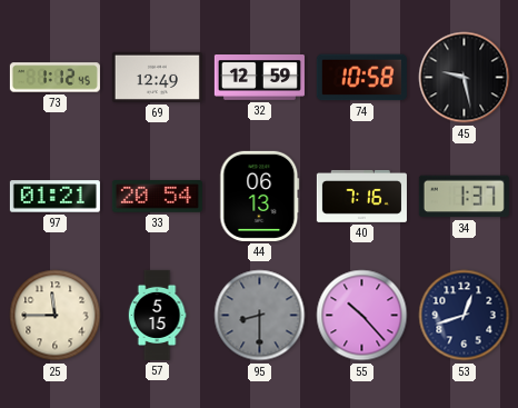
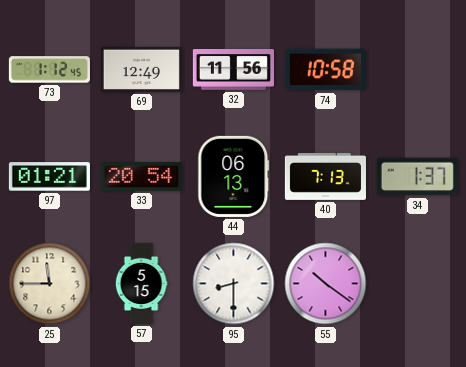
32: 12:59 -> 11:56
45: 9:28 -> none
40: 7:16 -> 7:13
95 dial: grey -> white
55: 10:23 -> 10:21
53: 12:42 -> none
